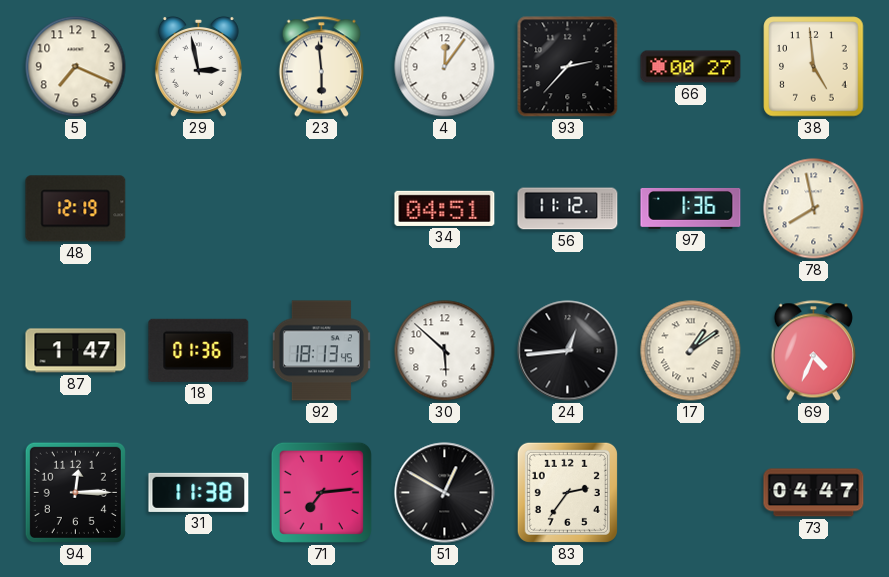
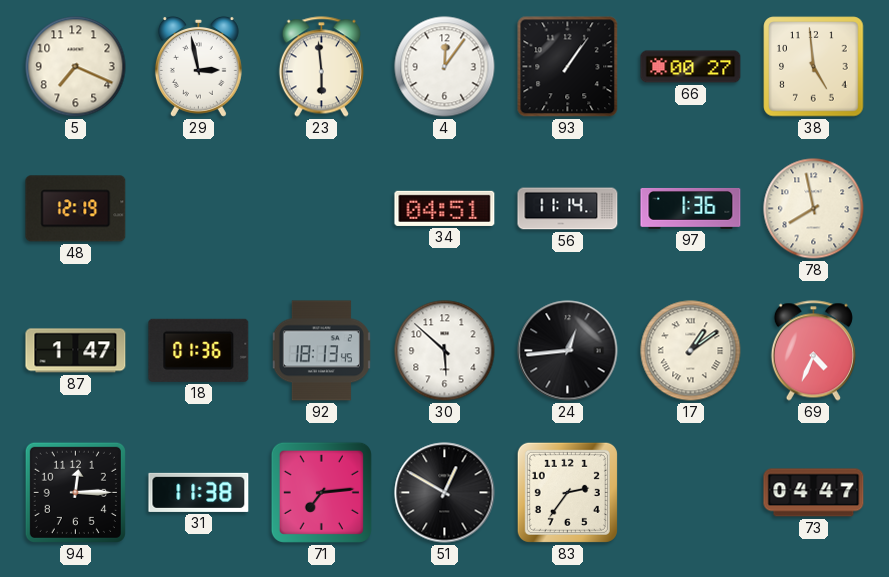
93: 2:37 -> 1:06
56: 11:12 -> 11:14
